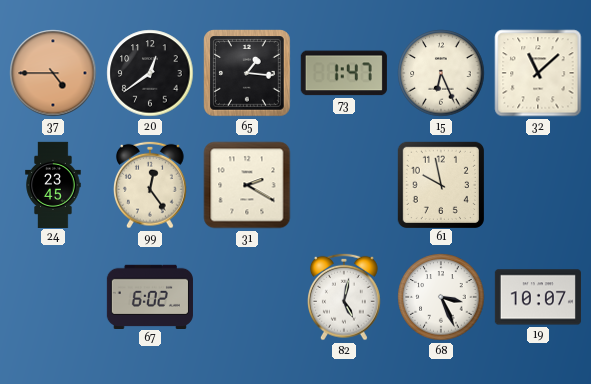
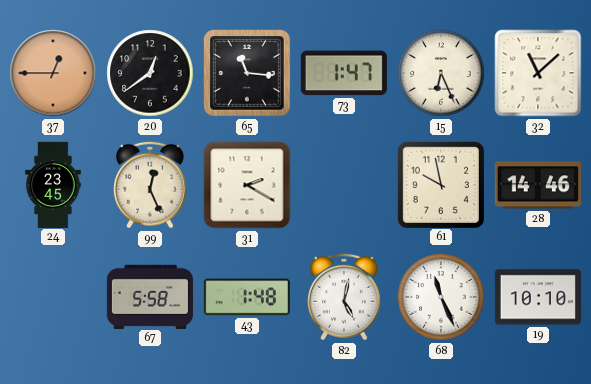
37: 4:45 -> 12:45
65: 1:16 -> 11:16
99: 12:24 -> 12:26
28: none -> 14:46
67: 6:02 -> 5:58
43: none -> 1:48
68: 3:26 -> 11:26
19: 10:07 -> 10:10
